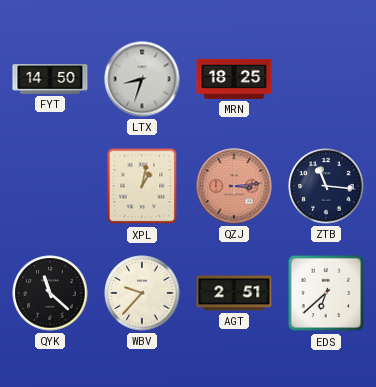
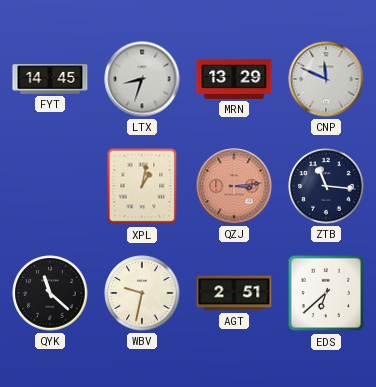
FYT: 14:50 -> 14:45
MRN: 18:25 -> 13:29
CNP: none -> 11:49
WBV: 9:37 -> 9:32
